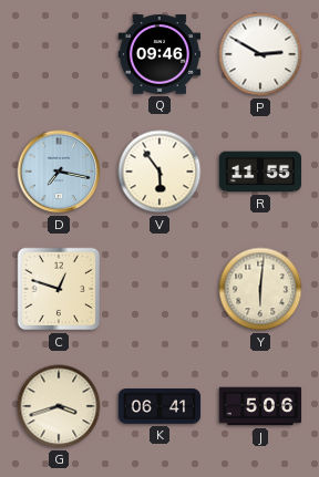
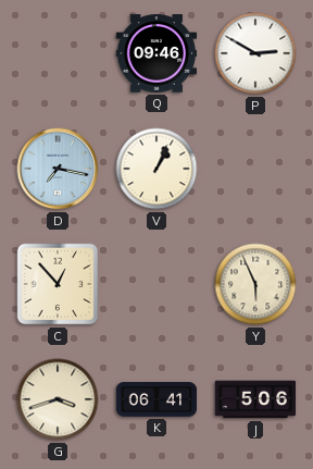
V: 5:54 -> 1:04
R: 11:55 -> none
C: 12:48 -> 12:53
Y: 6:01 -> 5:56
